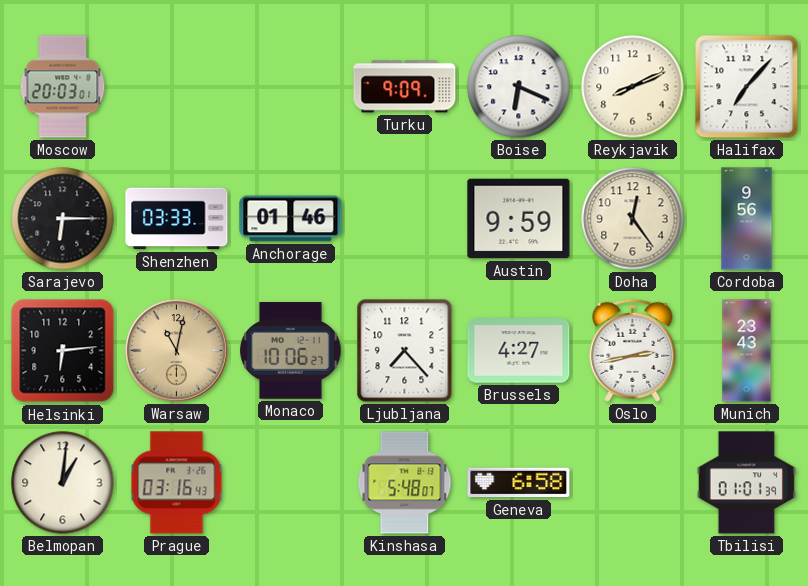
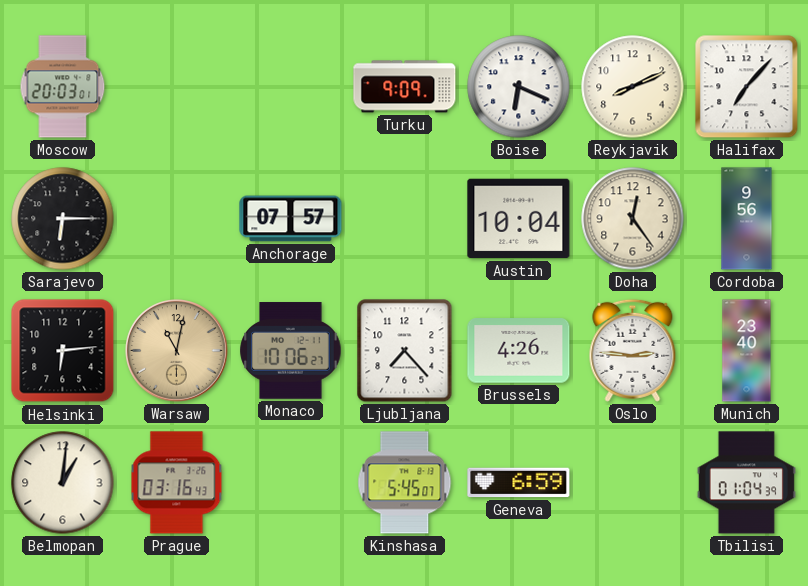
Shenzhen: 03:33 -> none
Anchorage: 01:46 -> 07:57
Austin: 9:59 -> 10:04
Brussels: 4:27 -> 4:26
Oslo: 2:43 -> 2:46
Munich: 23:43 -> 23:40
Kinshasa: 5:48 -> 5:45
Geneva: 6:58 -> 6:59
Tbilisi: 01:01 -> 01:04
